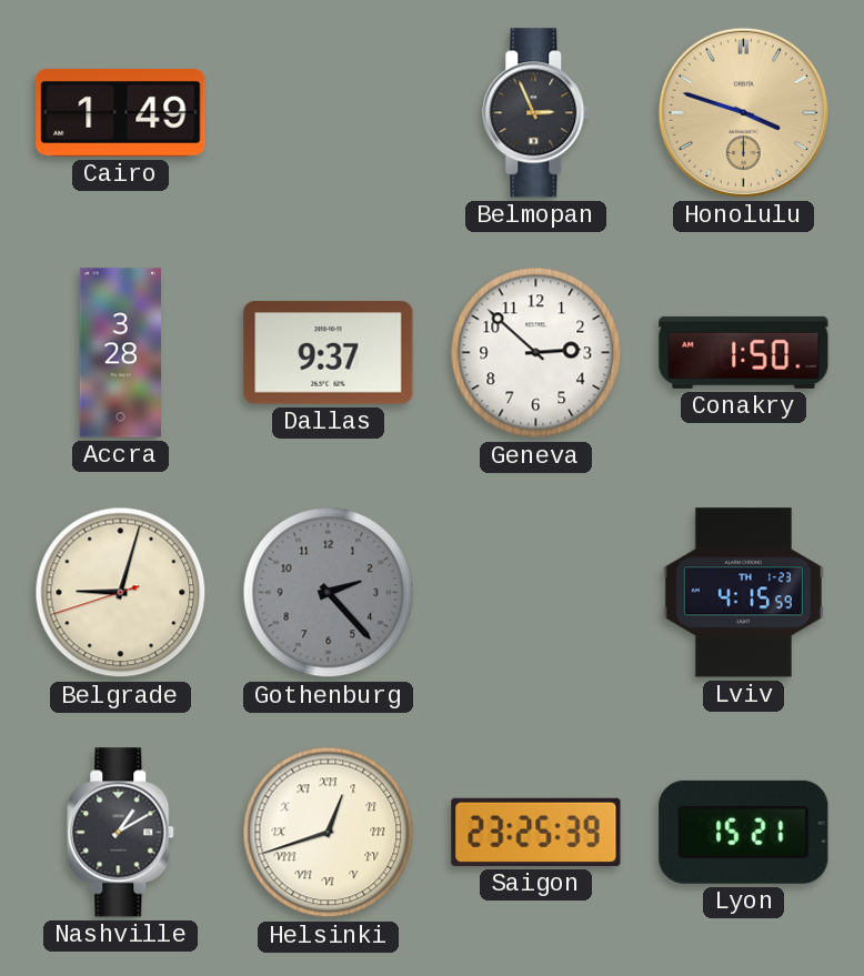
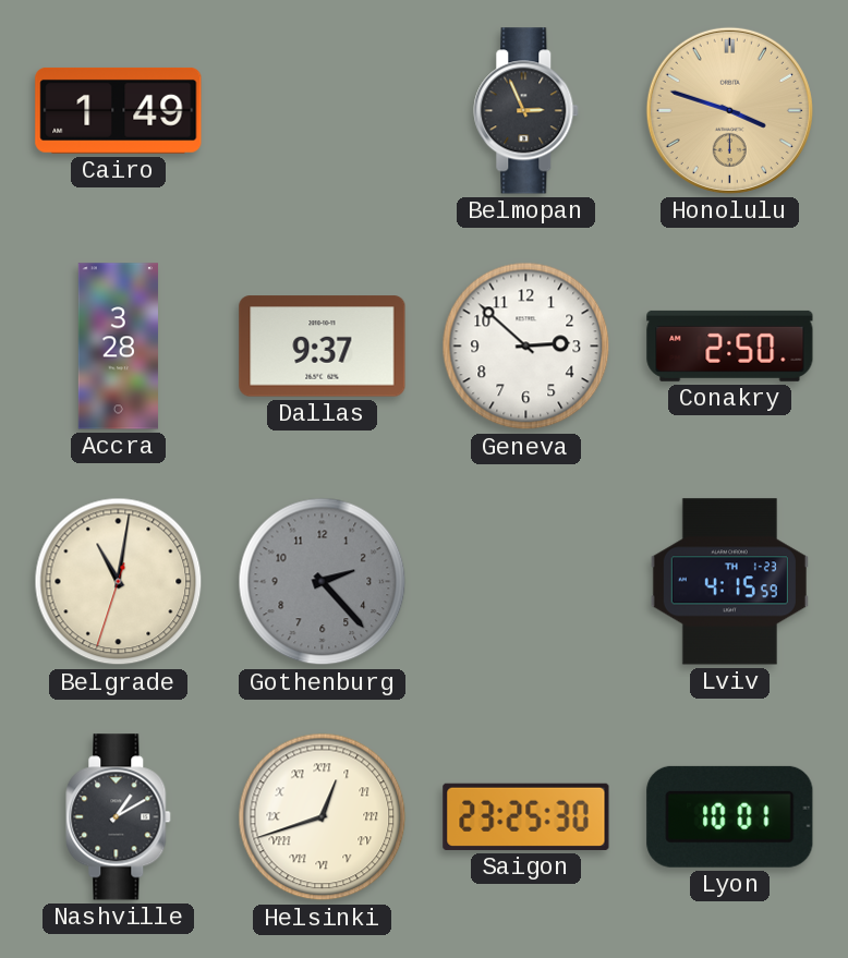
Conakry: 1:50 -> 2:50
Belgrade: 9:02 -> 11:01
Saigon: 23:25:39 -> 23:25:30
Lyon: 15:21 -> 10:01
